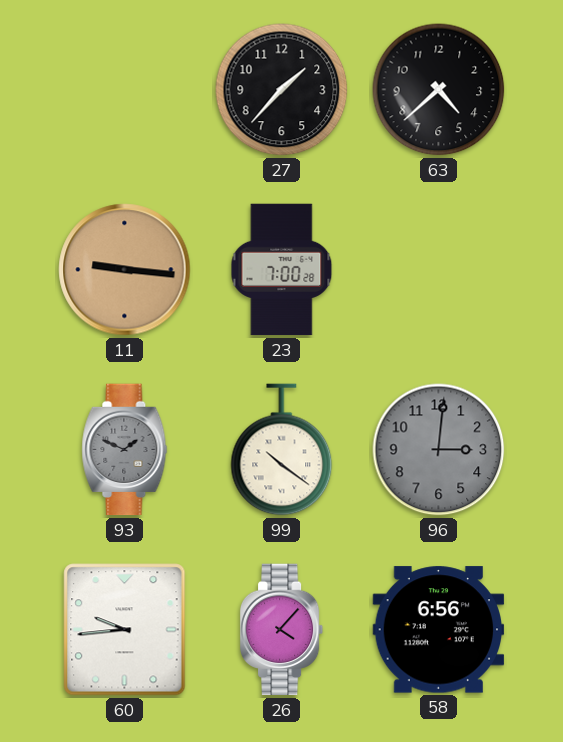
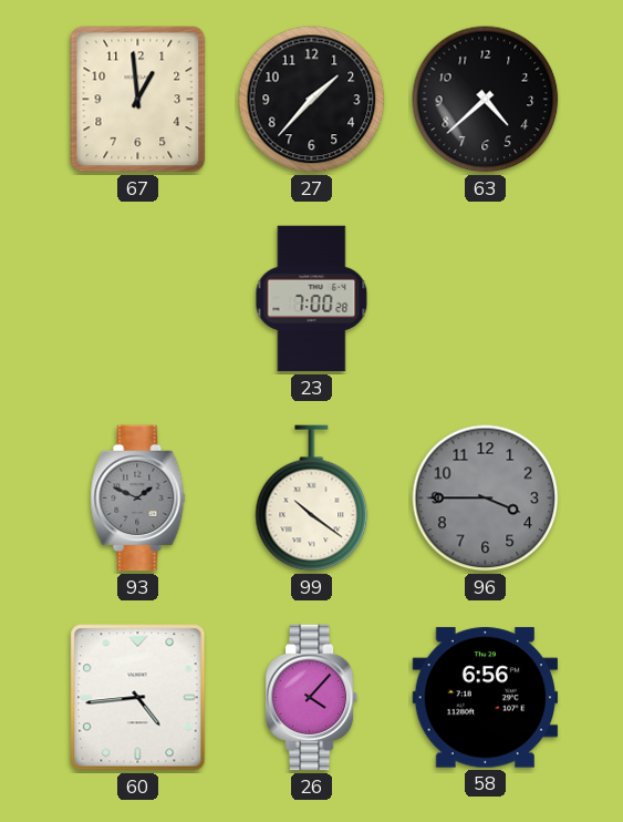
67: none -> 12:59
11: 9:16 -> none
96: 3:01 -> 3:45
60: 9:44 -> 4:44
